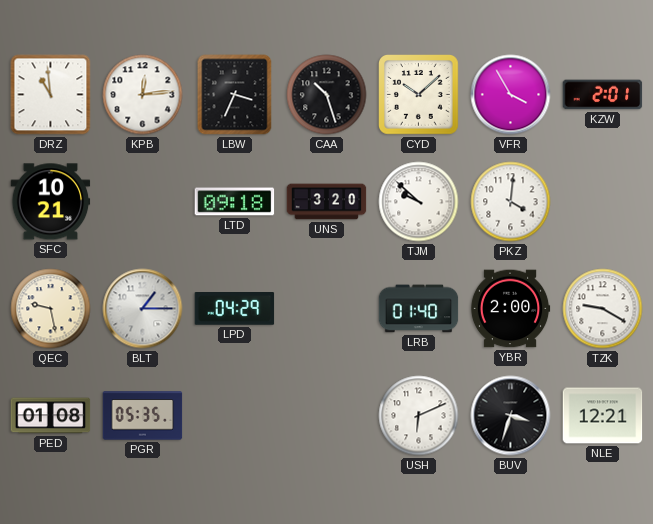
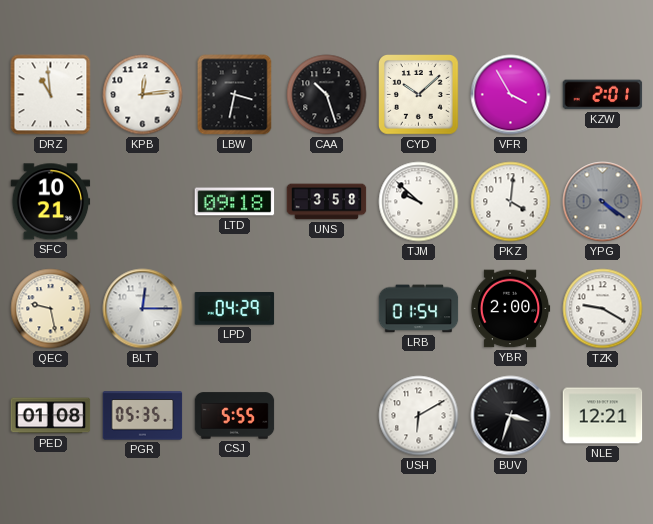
LBW: 3:34 -> 3:32
UNS: 3:20 -> 3:58
YPG: none -> 4:21
BLT: 1:15 -> 12:15
LRB: 01:40 -> 01:54
CSJ: none -> 5:55
USH: 6:11 -> 6:10
